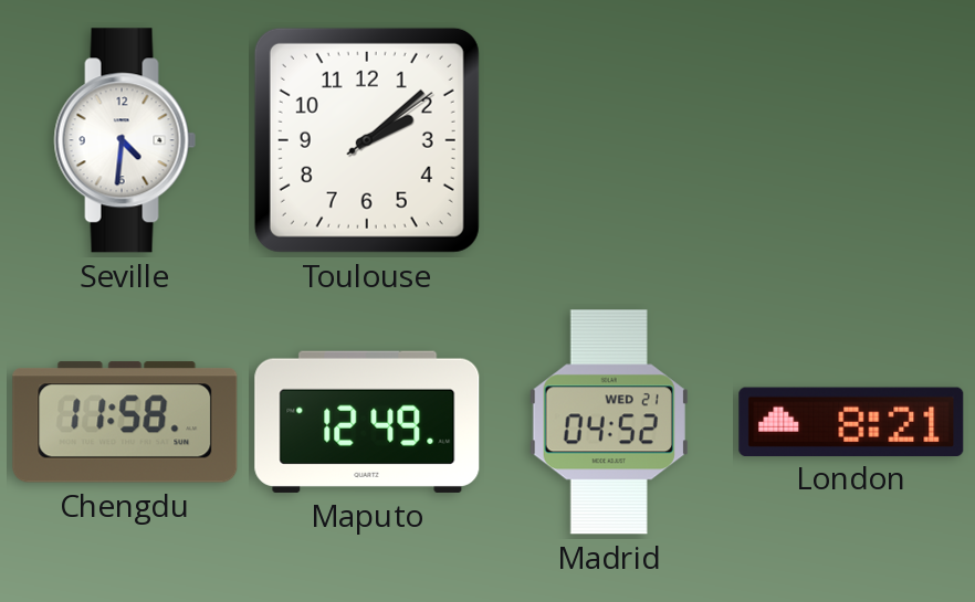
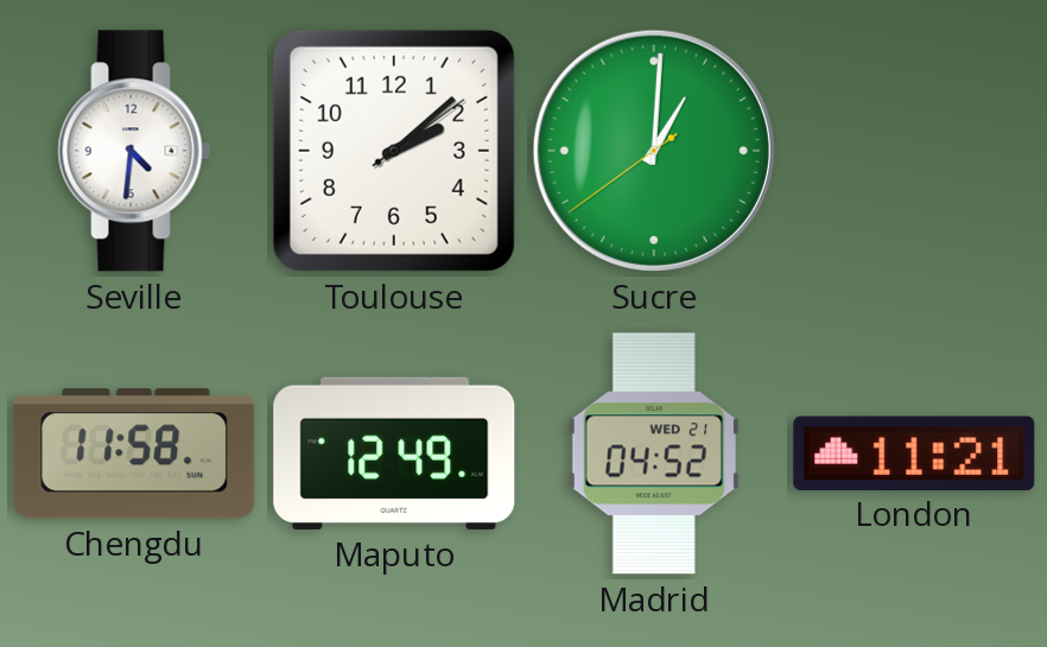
Sucre: none -> 1:00
London: 8:21 -> 11:21
